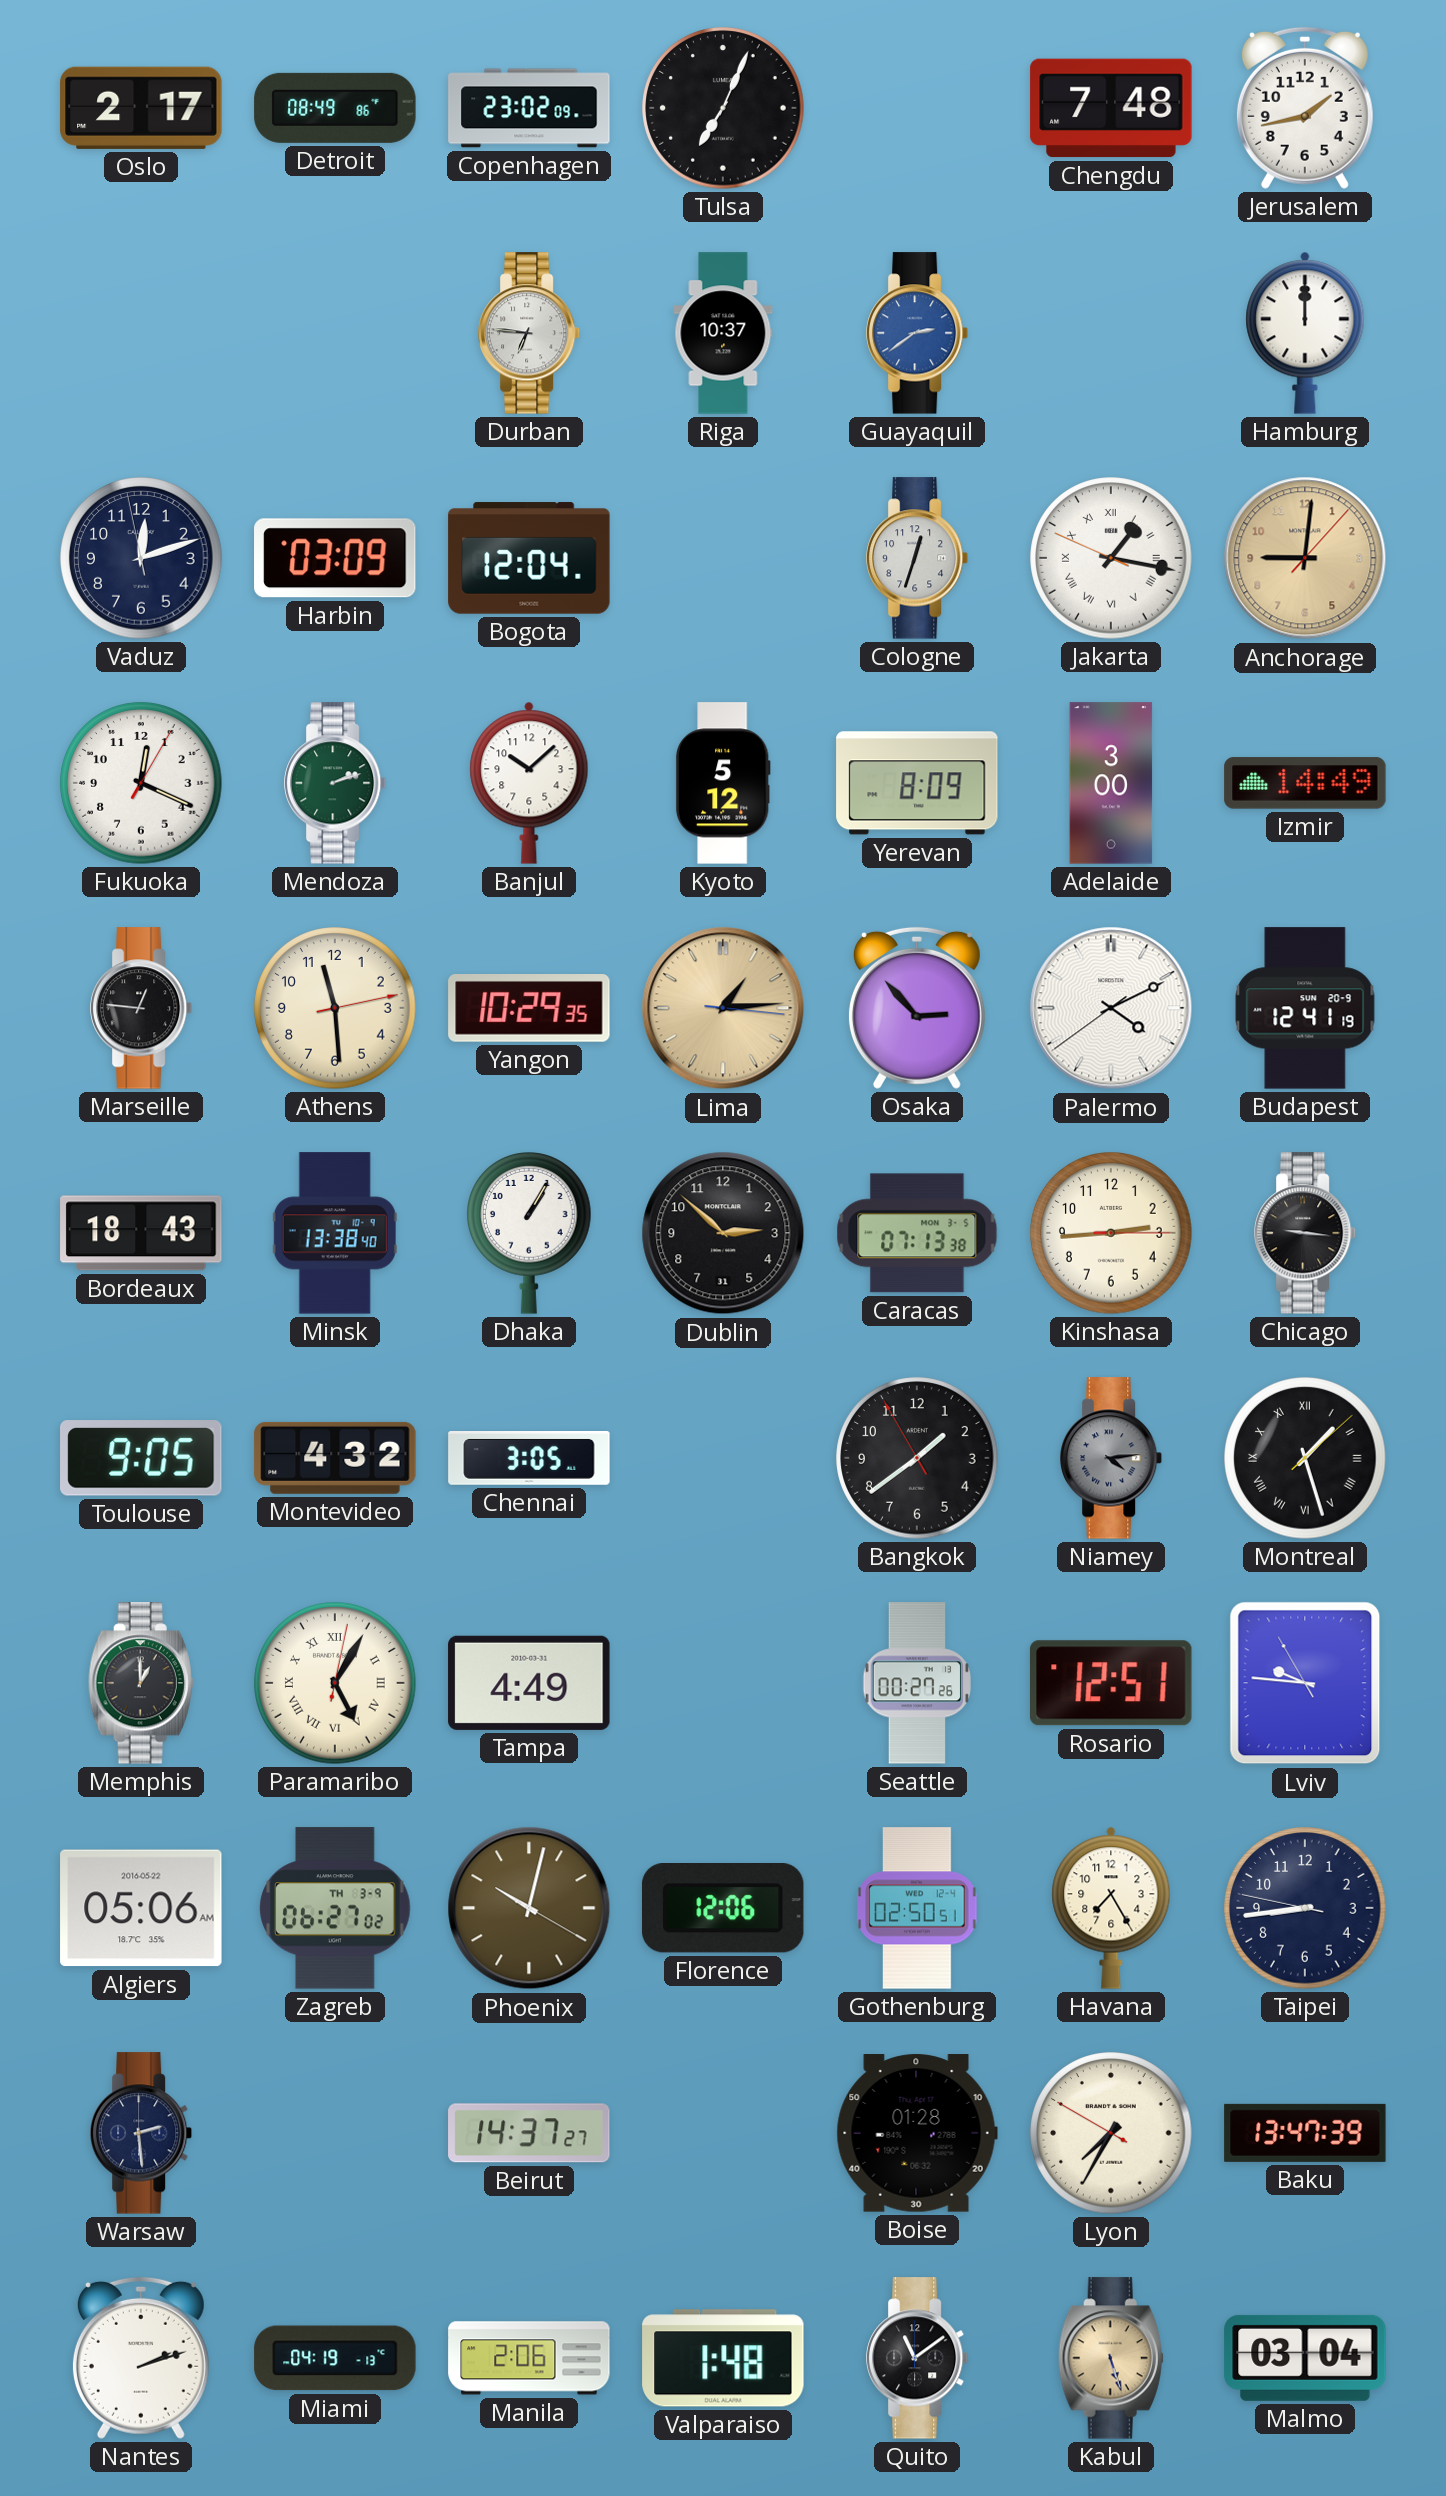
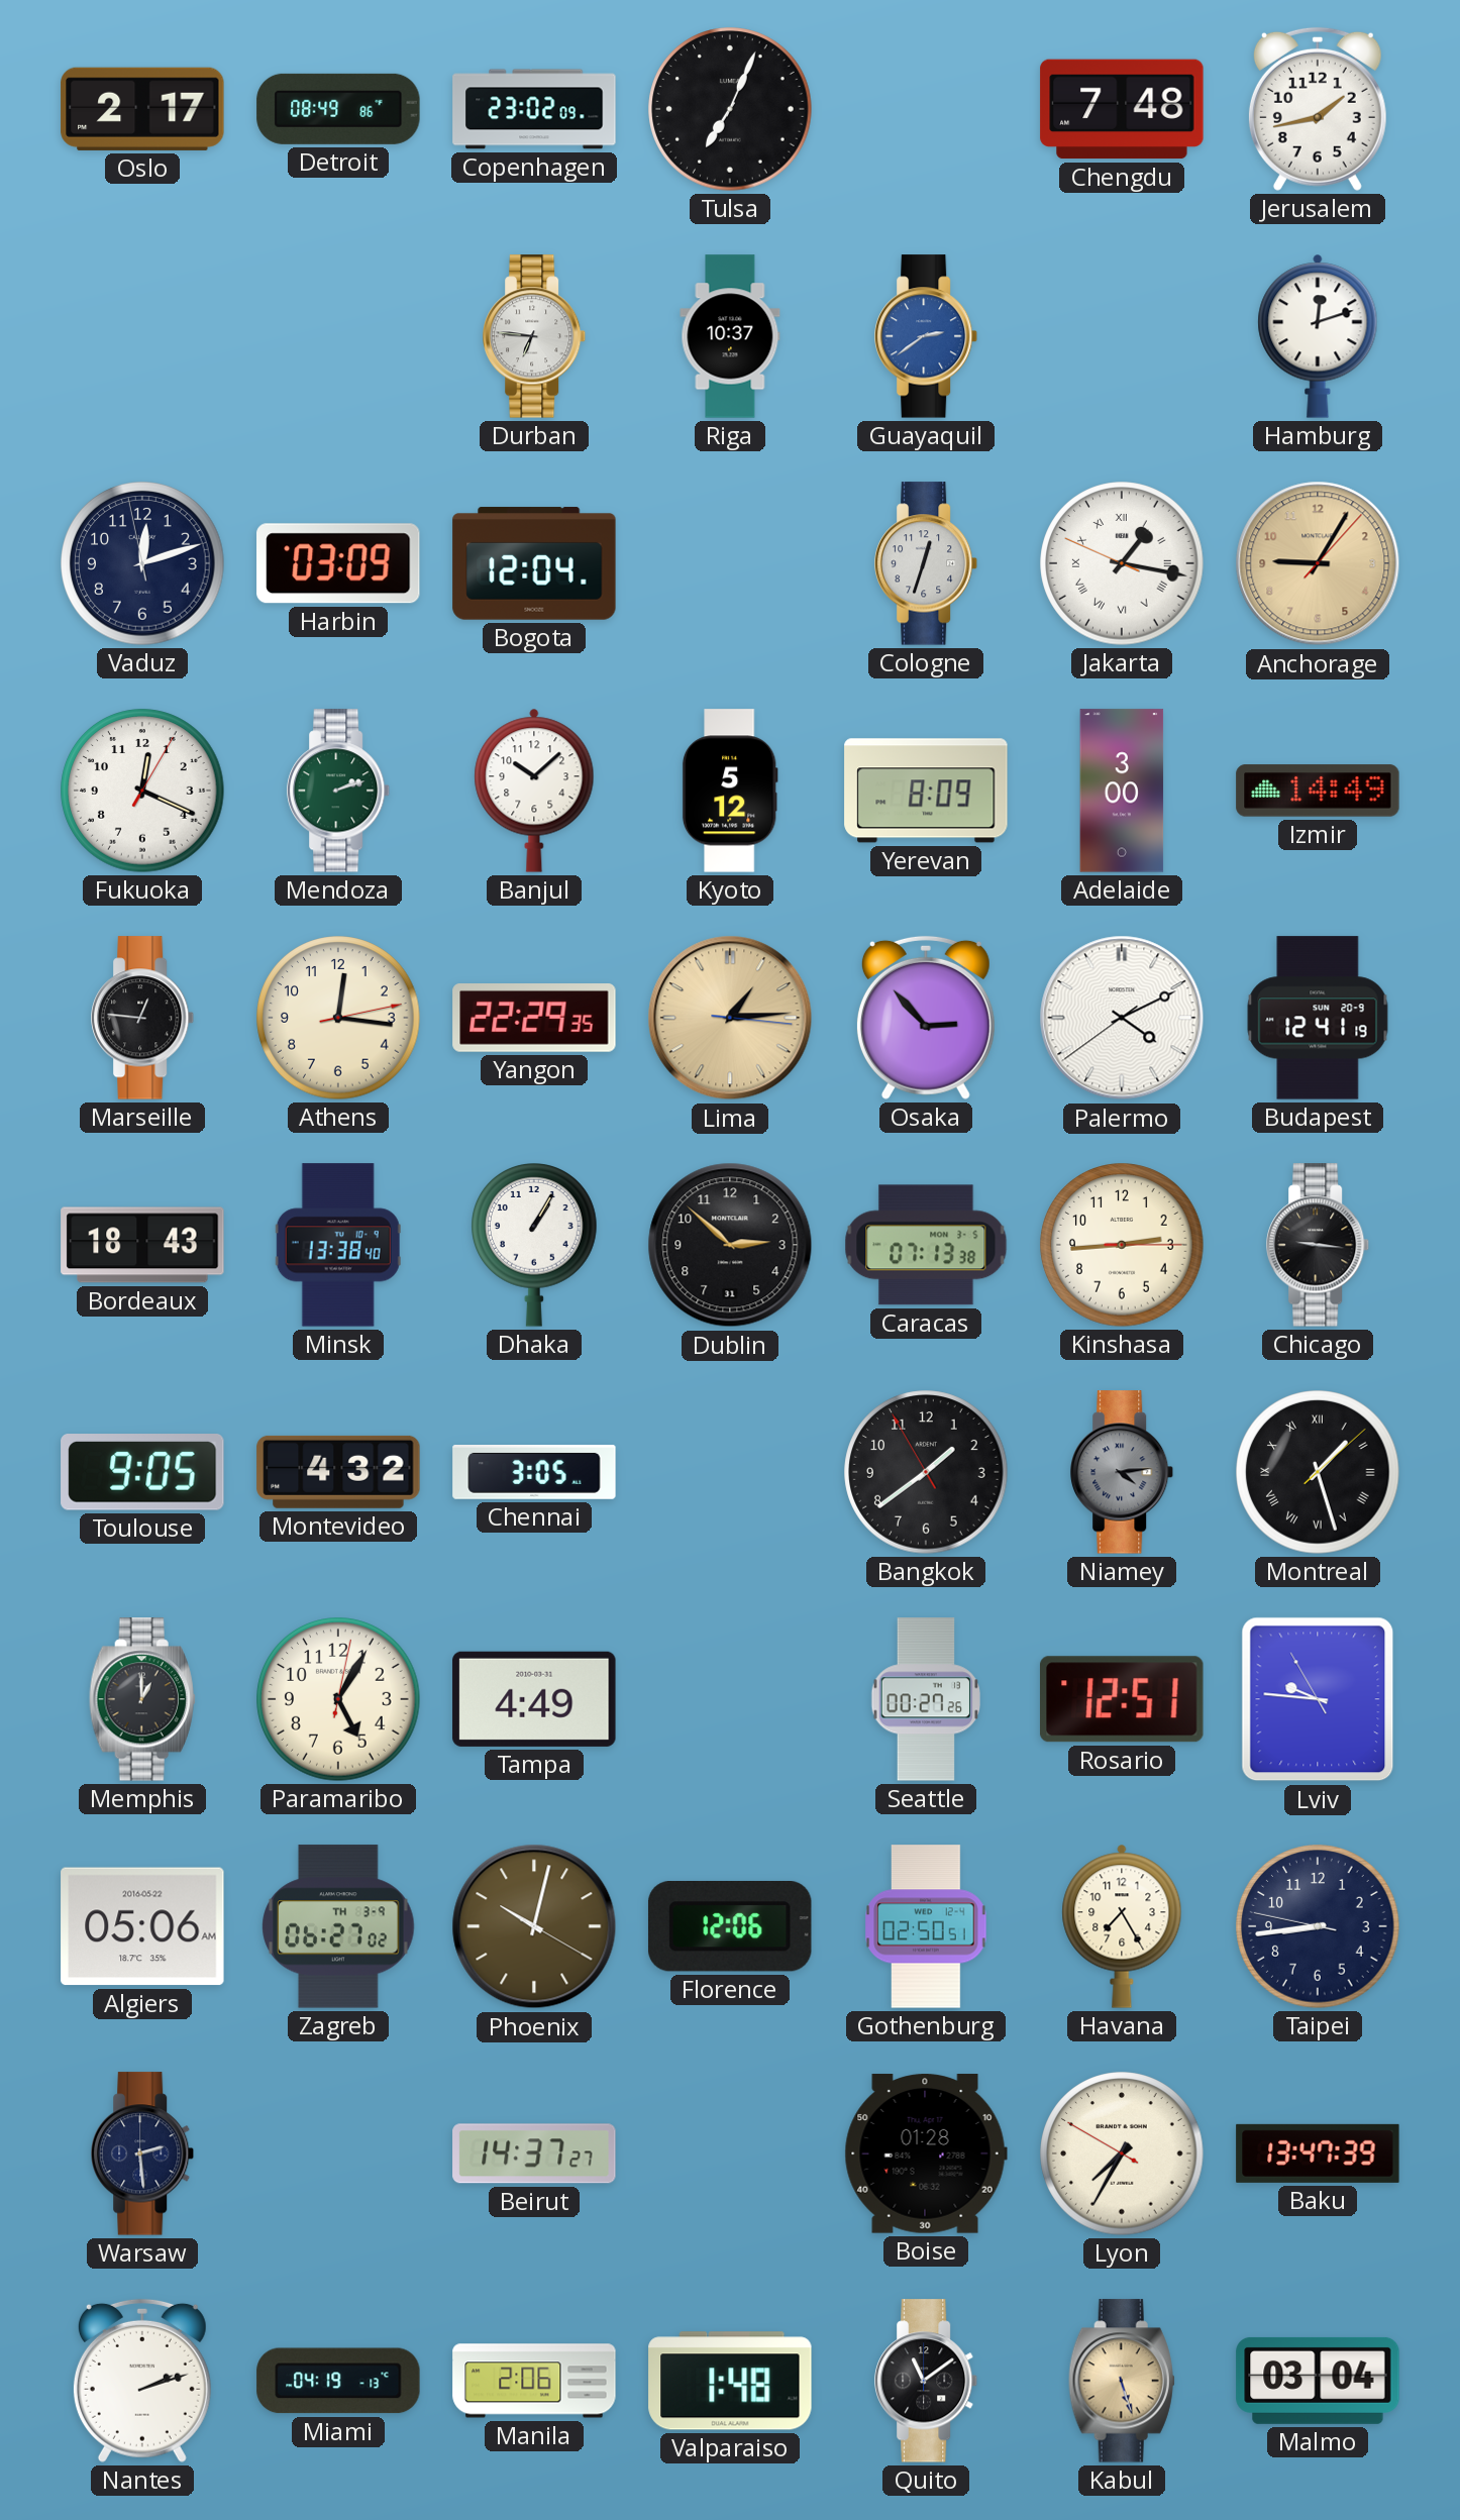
Hamburg: 12:00 -> 12:12
Anchorage: 9:01 -> 9:05
Athens: 11:29 -> 12:16
Yangon: 10:29 -> 22:29
Paramaribo numerals: Roman -> Arabic
